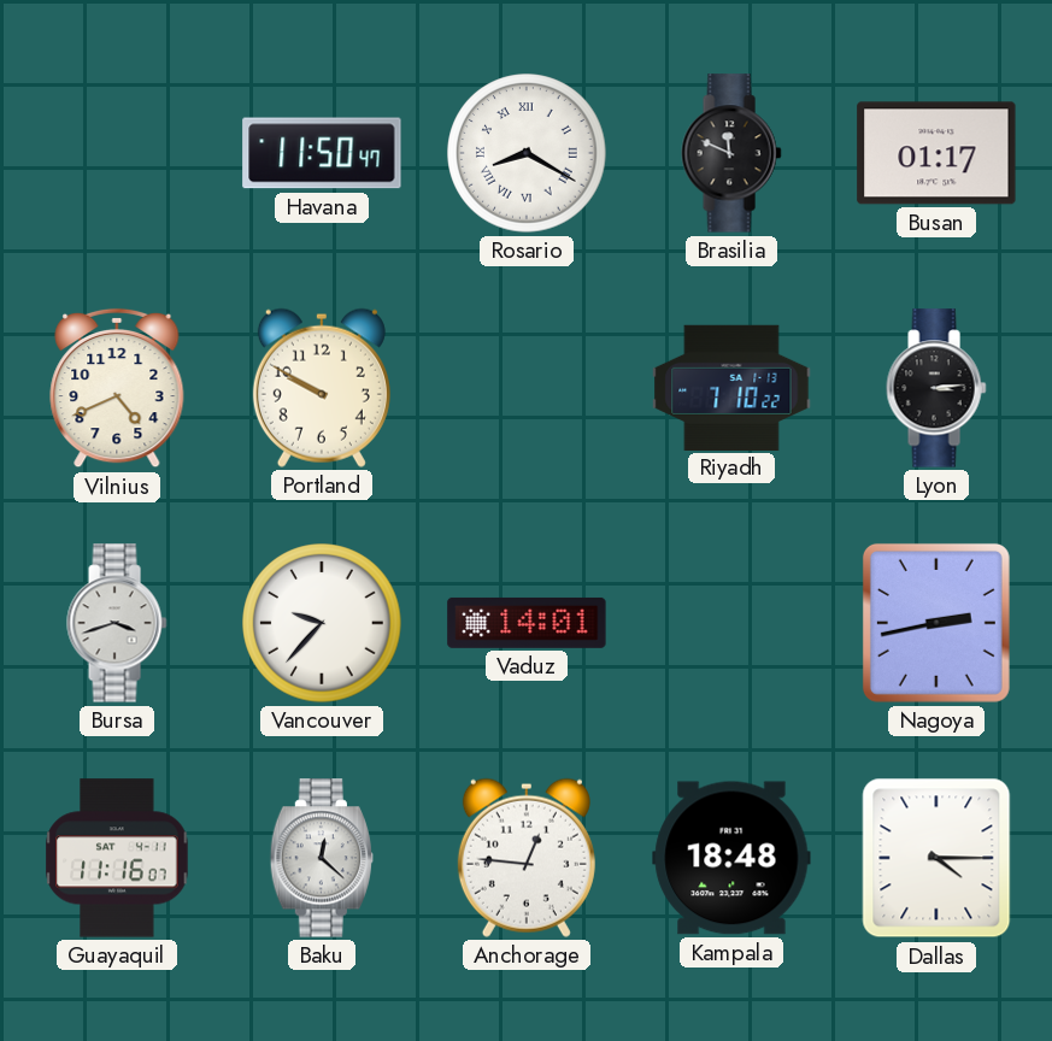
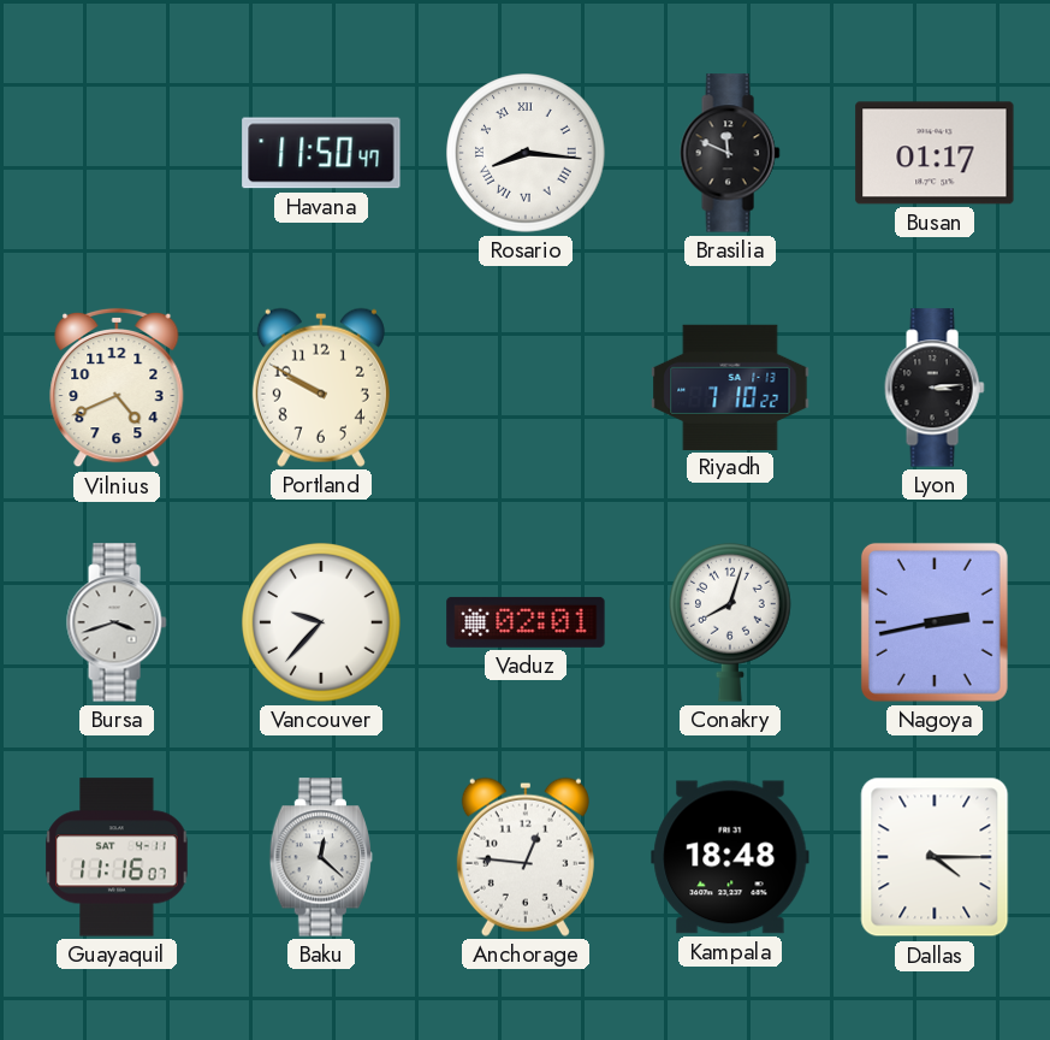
Rosario: 8:20 -> 8:16
Vaduz: 14:01 -> 02:01
Conakry: none -> 8:03
